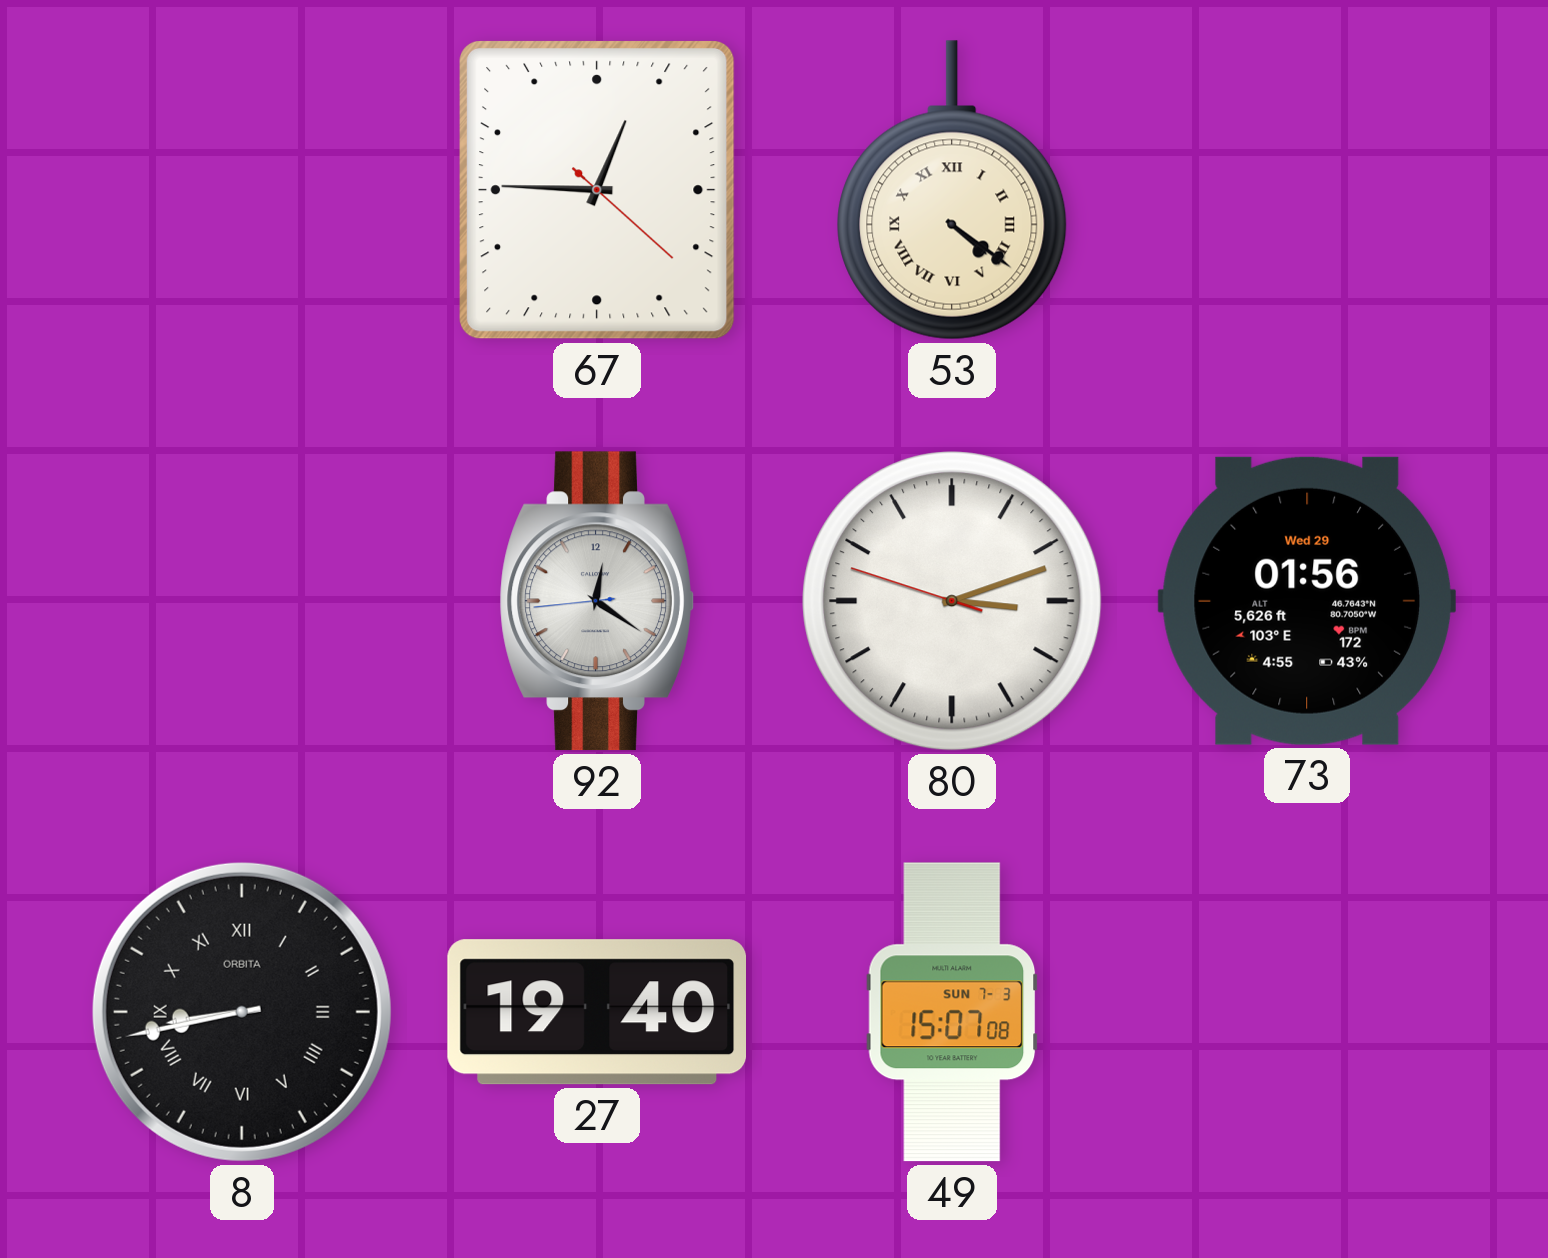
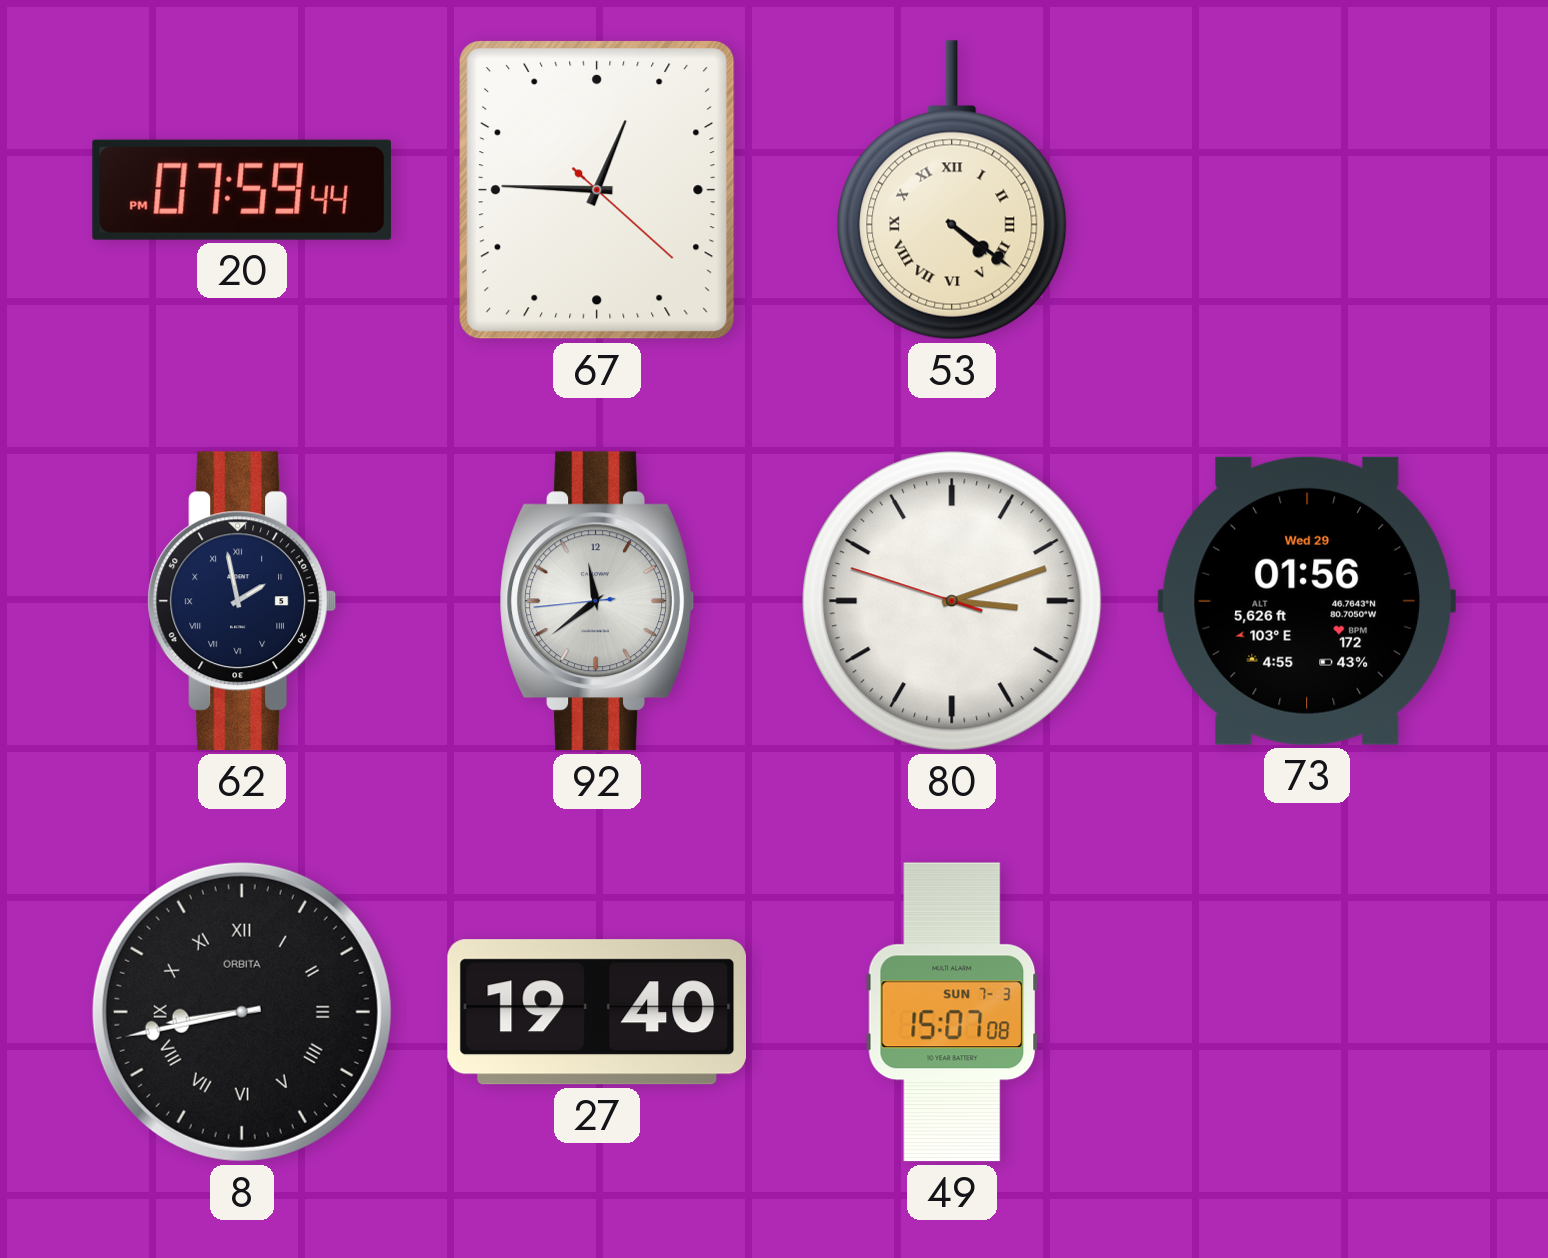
20: none -> 07:59
62: none -> 1:58
92: 12:20 -> 11:38
